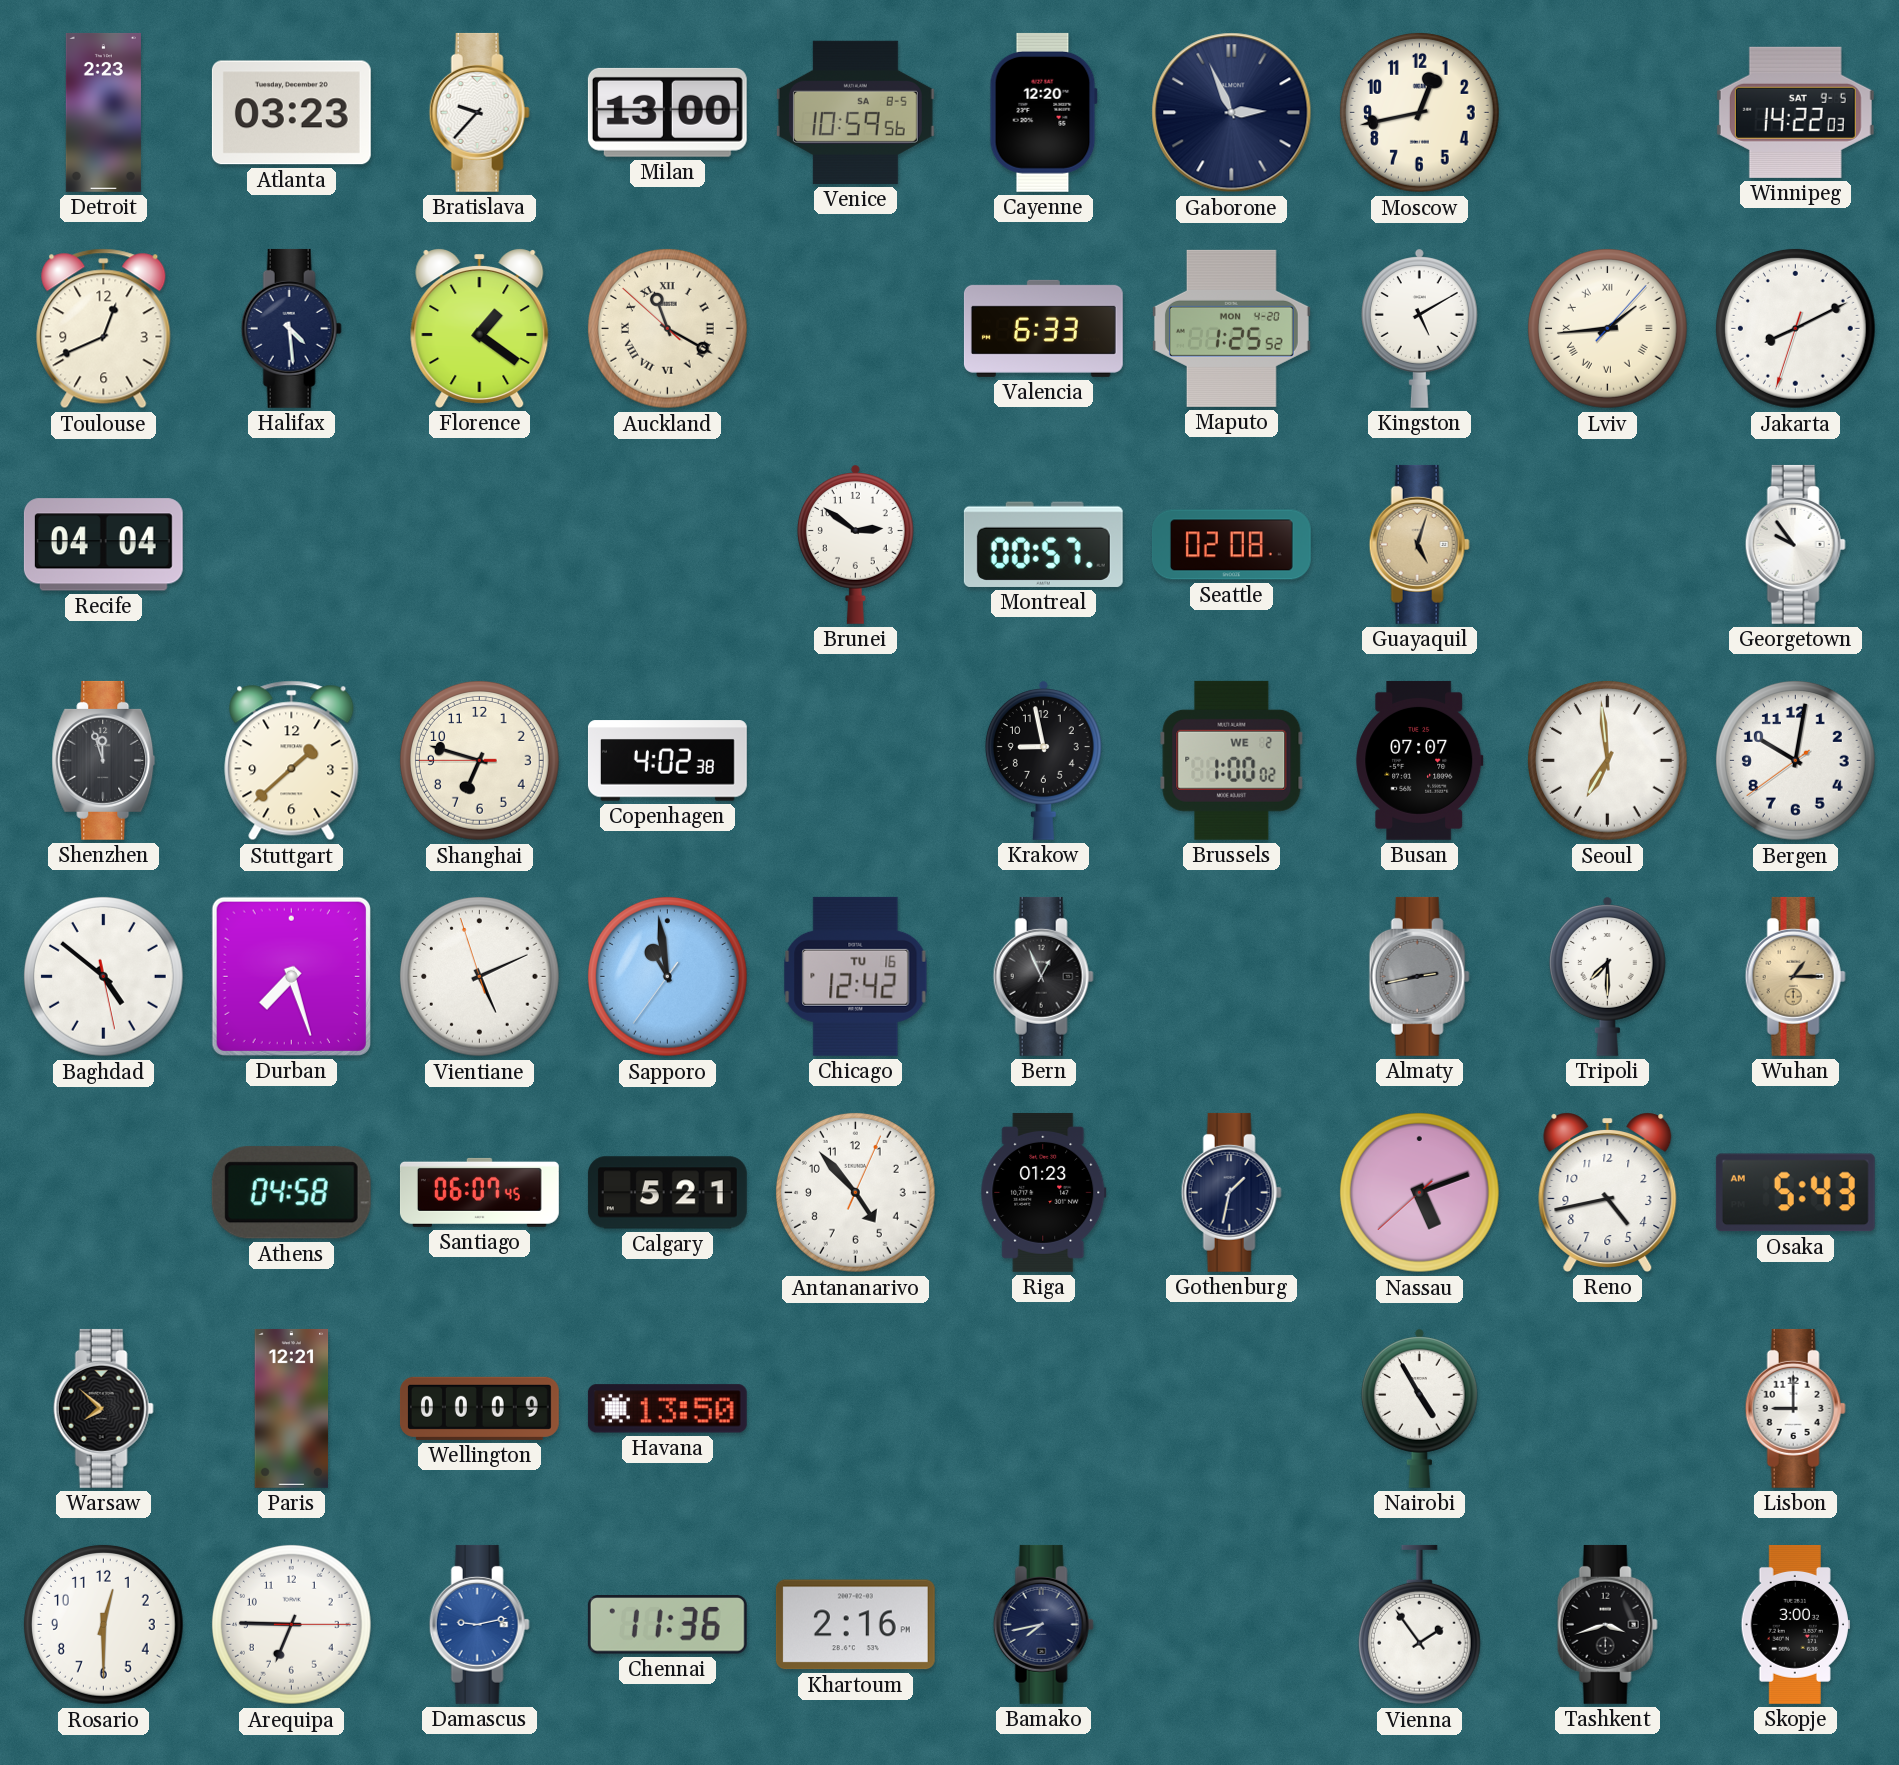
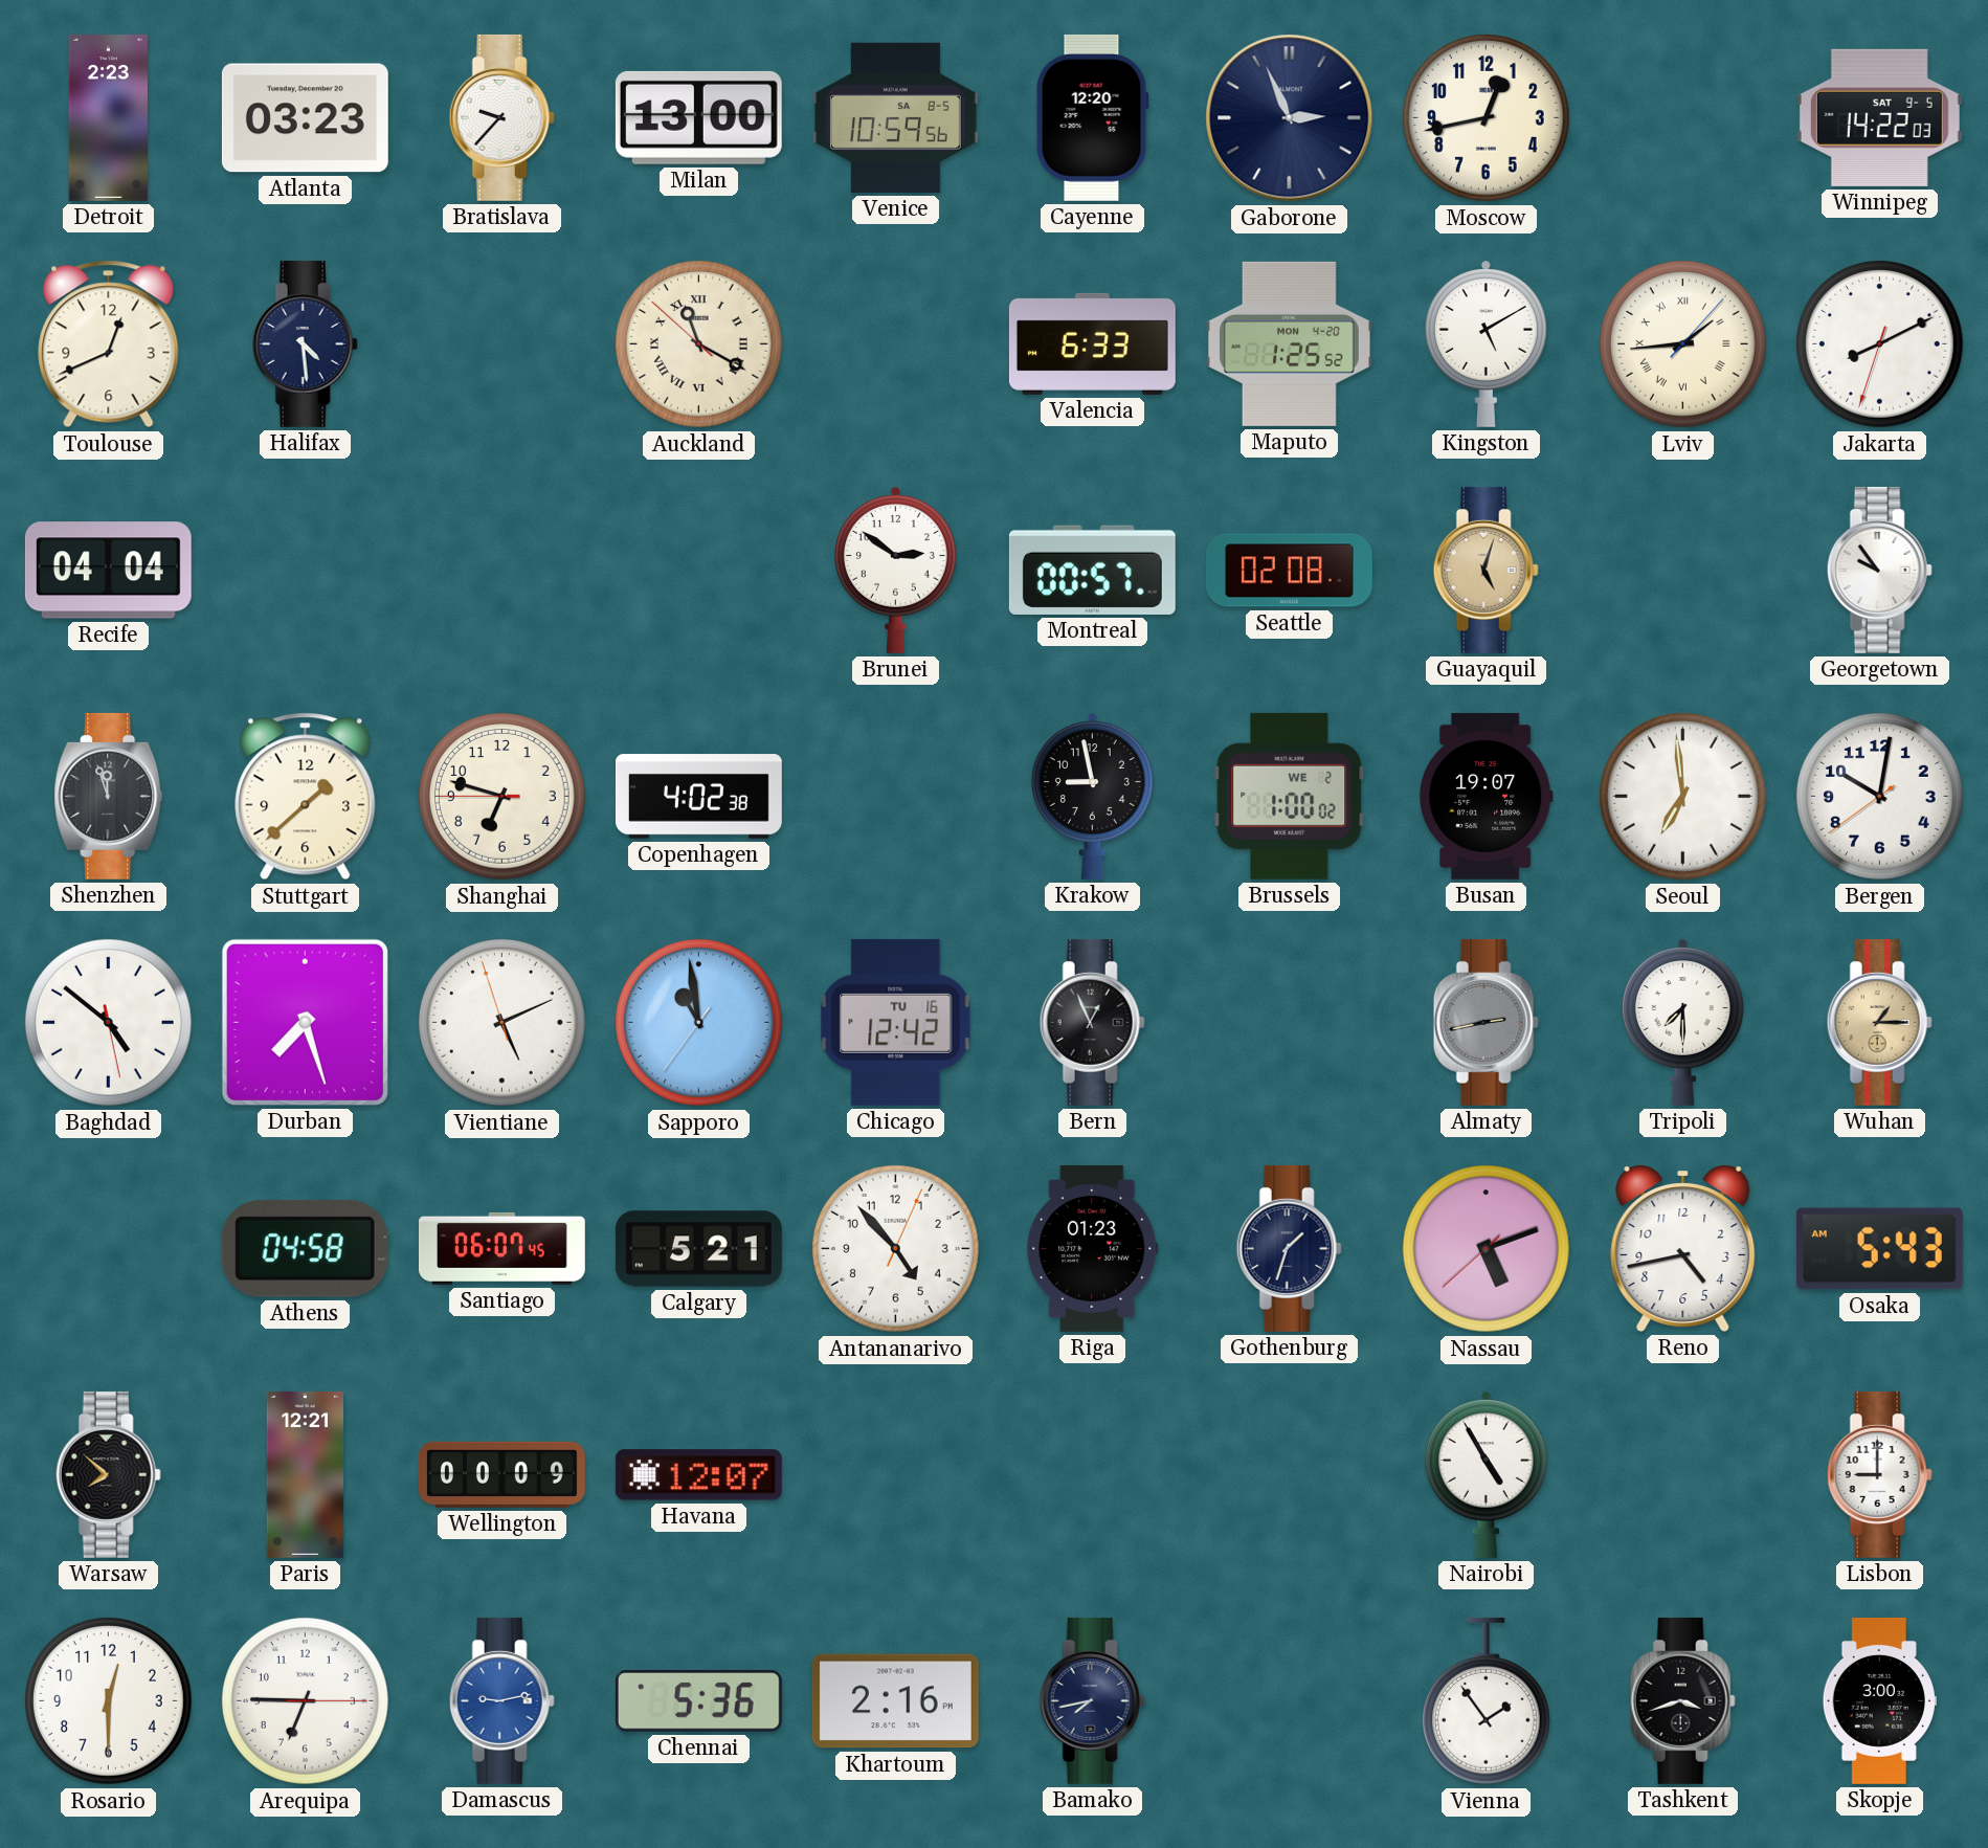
Florence: 1:21 -> none
Busan: 07:07 -> 19:07
Gothenburg: 1:32 -> 1:33
Havana: 13:50 -> 12:07
Chennai: 11:36 -> 5:36
